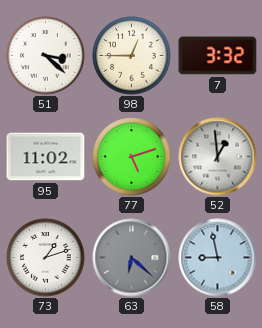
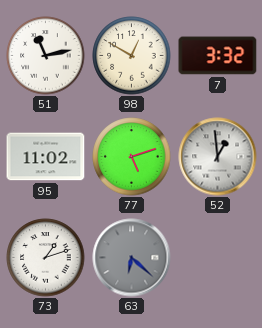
51: 3:22 -> 11:13
98: 12:45 -> 12:50
58: 8:58 -> none
